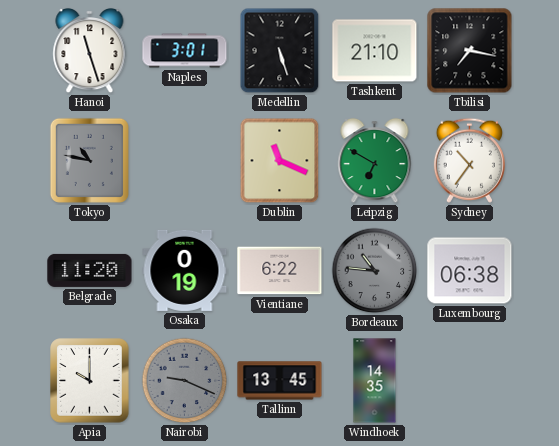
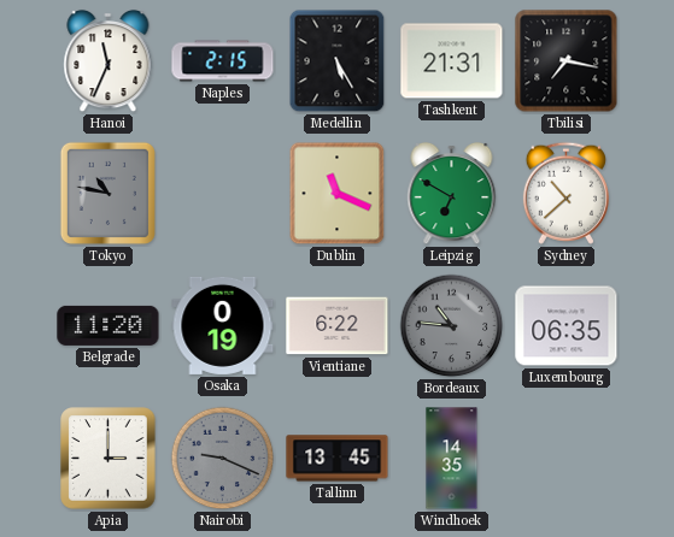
Hanoi: 11:27 -> 11:34
Naples: 3:01 -> 2:15
Medellin: 5:27 -> 5:25
Tashkent: 21:10 -> 21:31
Sydney: 10:36 -> 10:38
Luxembourg: 06:38 -> 06:35
Apia: 10:00 -> 3:00
